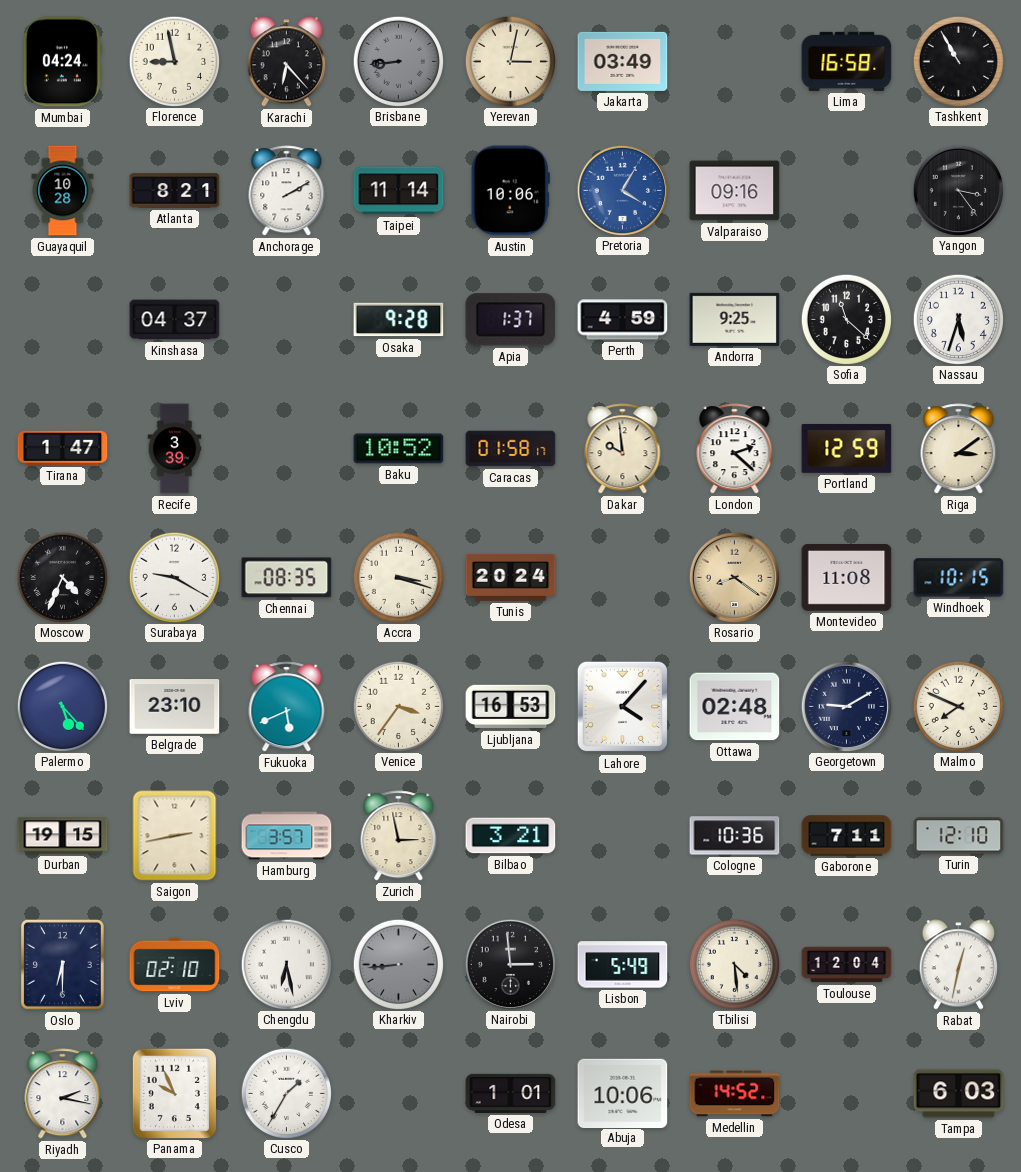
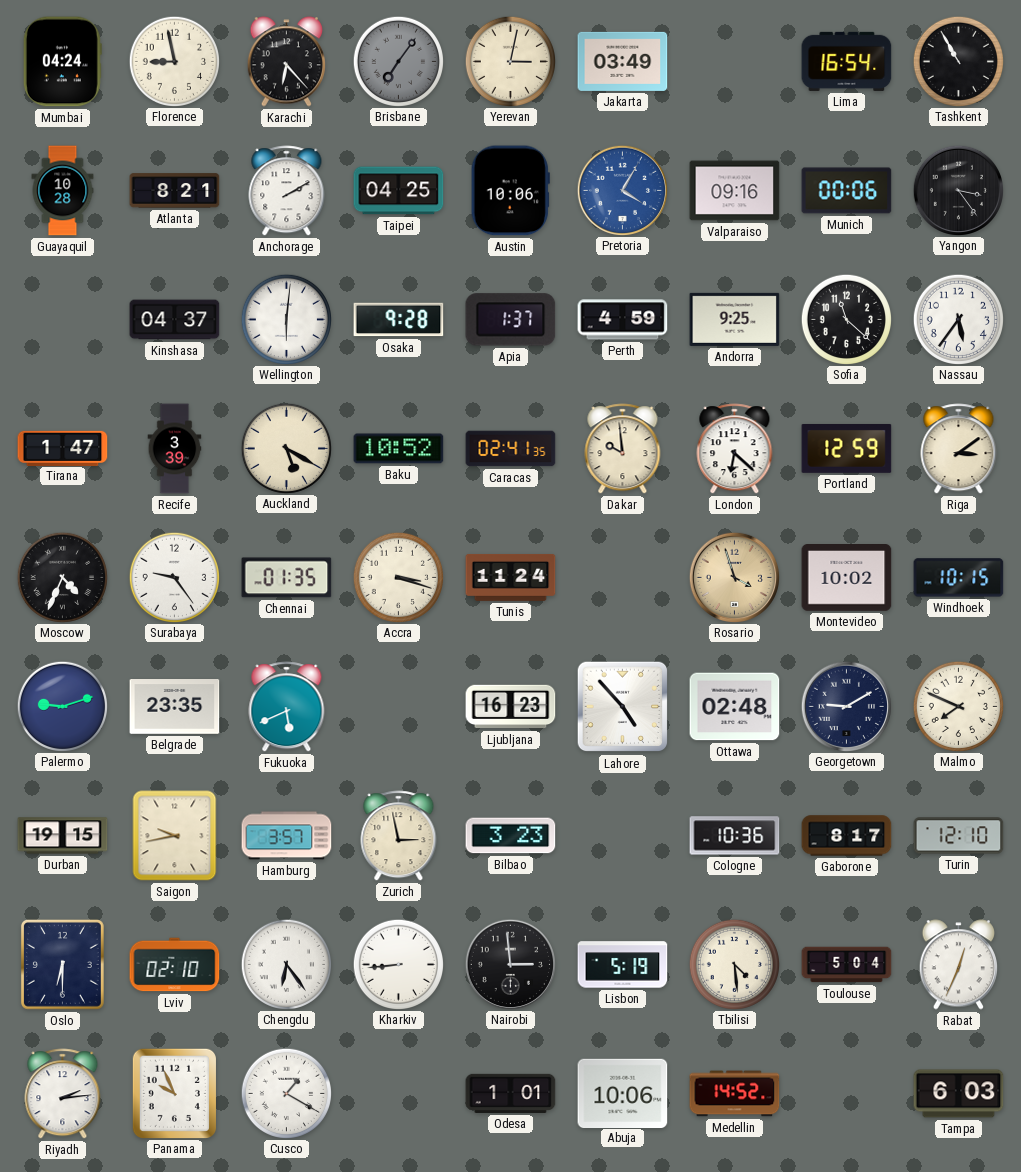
Brisbane: 8:44 -> 7:06
Lima: 16:58 -> 16:54
Taipei: 11:14 -> 04:25
Munich: none -> 00:06
Wellington: none -> 6:01
Nassau: 5:33 -> 5:36
Auckland: none -> 5:20
Caracas: 01:58 -> 02:41
London: 2:22 -> 6:22
Surabaya: 9:20 -> 9:24
Chennai: 08:35 -> 01:35
Tunis: 20:24 -> 11:24
Rosario: 8:21 -> 3:57
Montevideo: 11:08 -> 10:02
Palermo: 5:23 -> 9:12
Belgrade: 23:10 -> 23:35
Venice: 3:36 -> none
Ljubljana: 16:53 -> 16:23
Lahore: 4:07 -> 4:53
Saigon: 2:43 -> 9:43
Bilbao: 3:21 -> 3:23
Gaborone: 7:11 -> 8:17
Chengdu: 6:28 -> 6:24
Kharkiv dial: grey -> white
Lisbon: 5:49 -> 5:19
Toulouse: 12:04 -> 5:04
Rabat: 12:32 -> 12:34
Riyadh: 2:17 -> 2:14
Cusco: 1:35 -> 1:20
